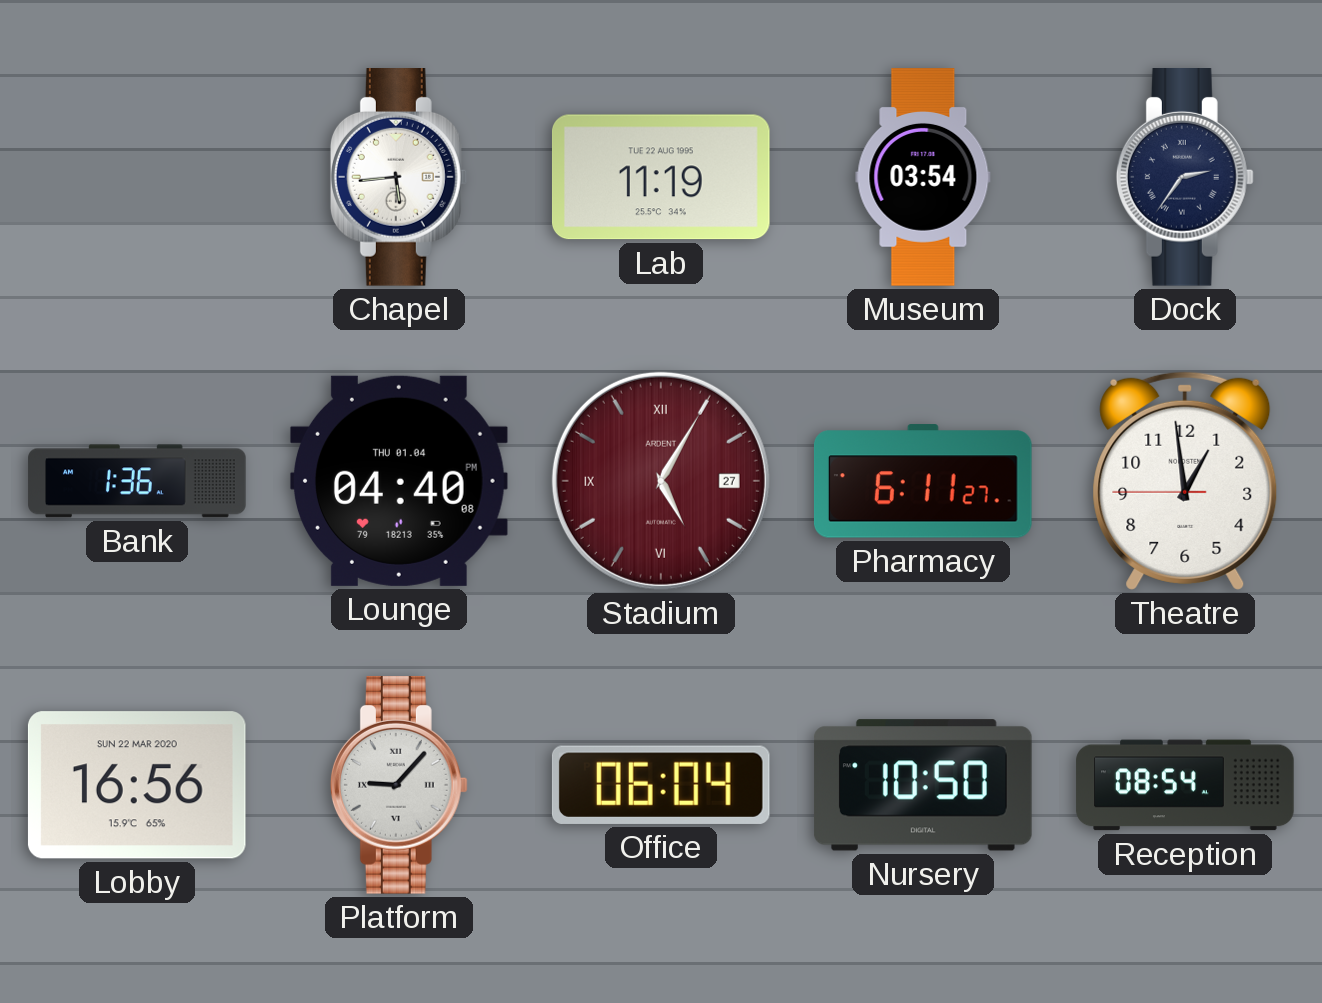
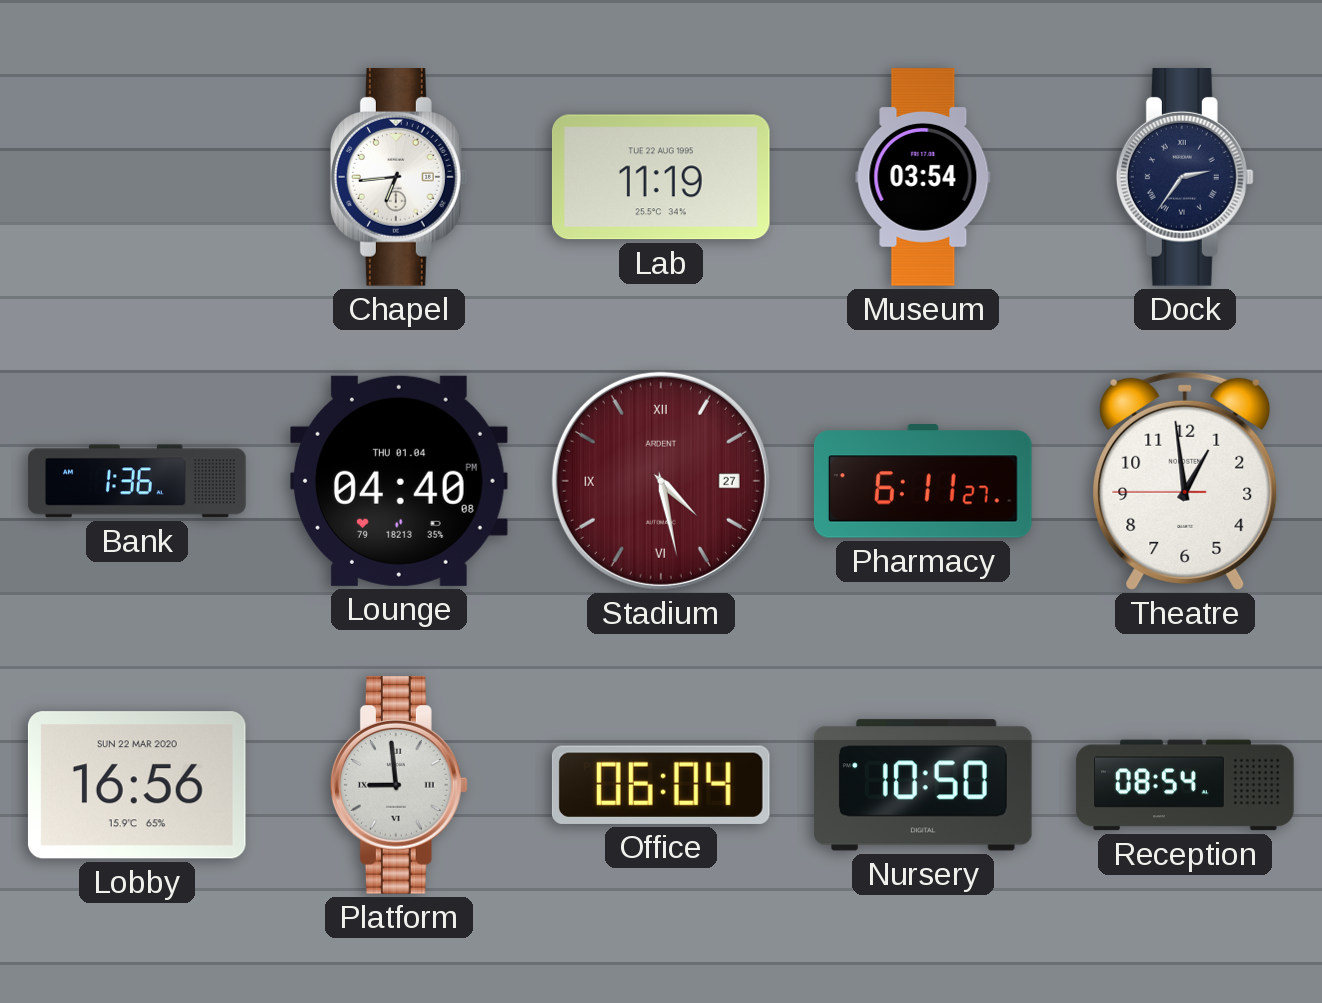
Chapel: 5:44 -> 6:44
Stadium: 5:05 -> 4:28
Platform: 9:07 -> 8:59
